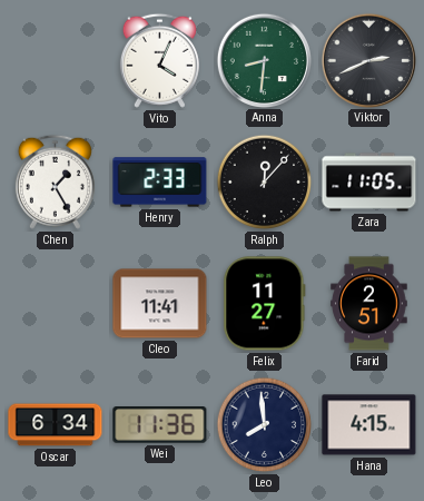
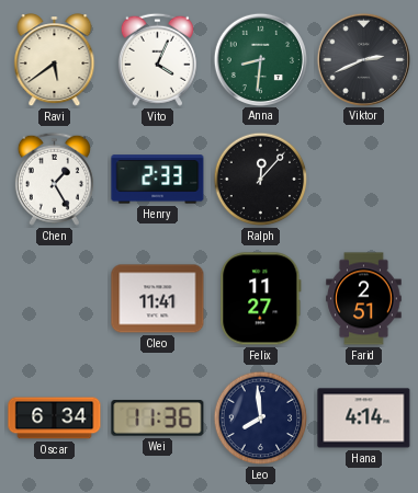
Ravi: none -> 5:39
Zara: 11:05 -> none
Hana: 4:15 -> 4:14
